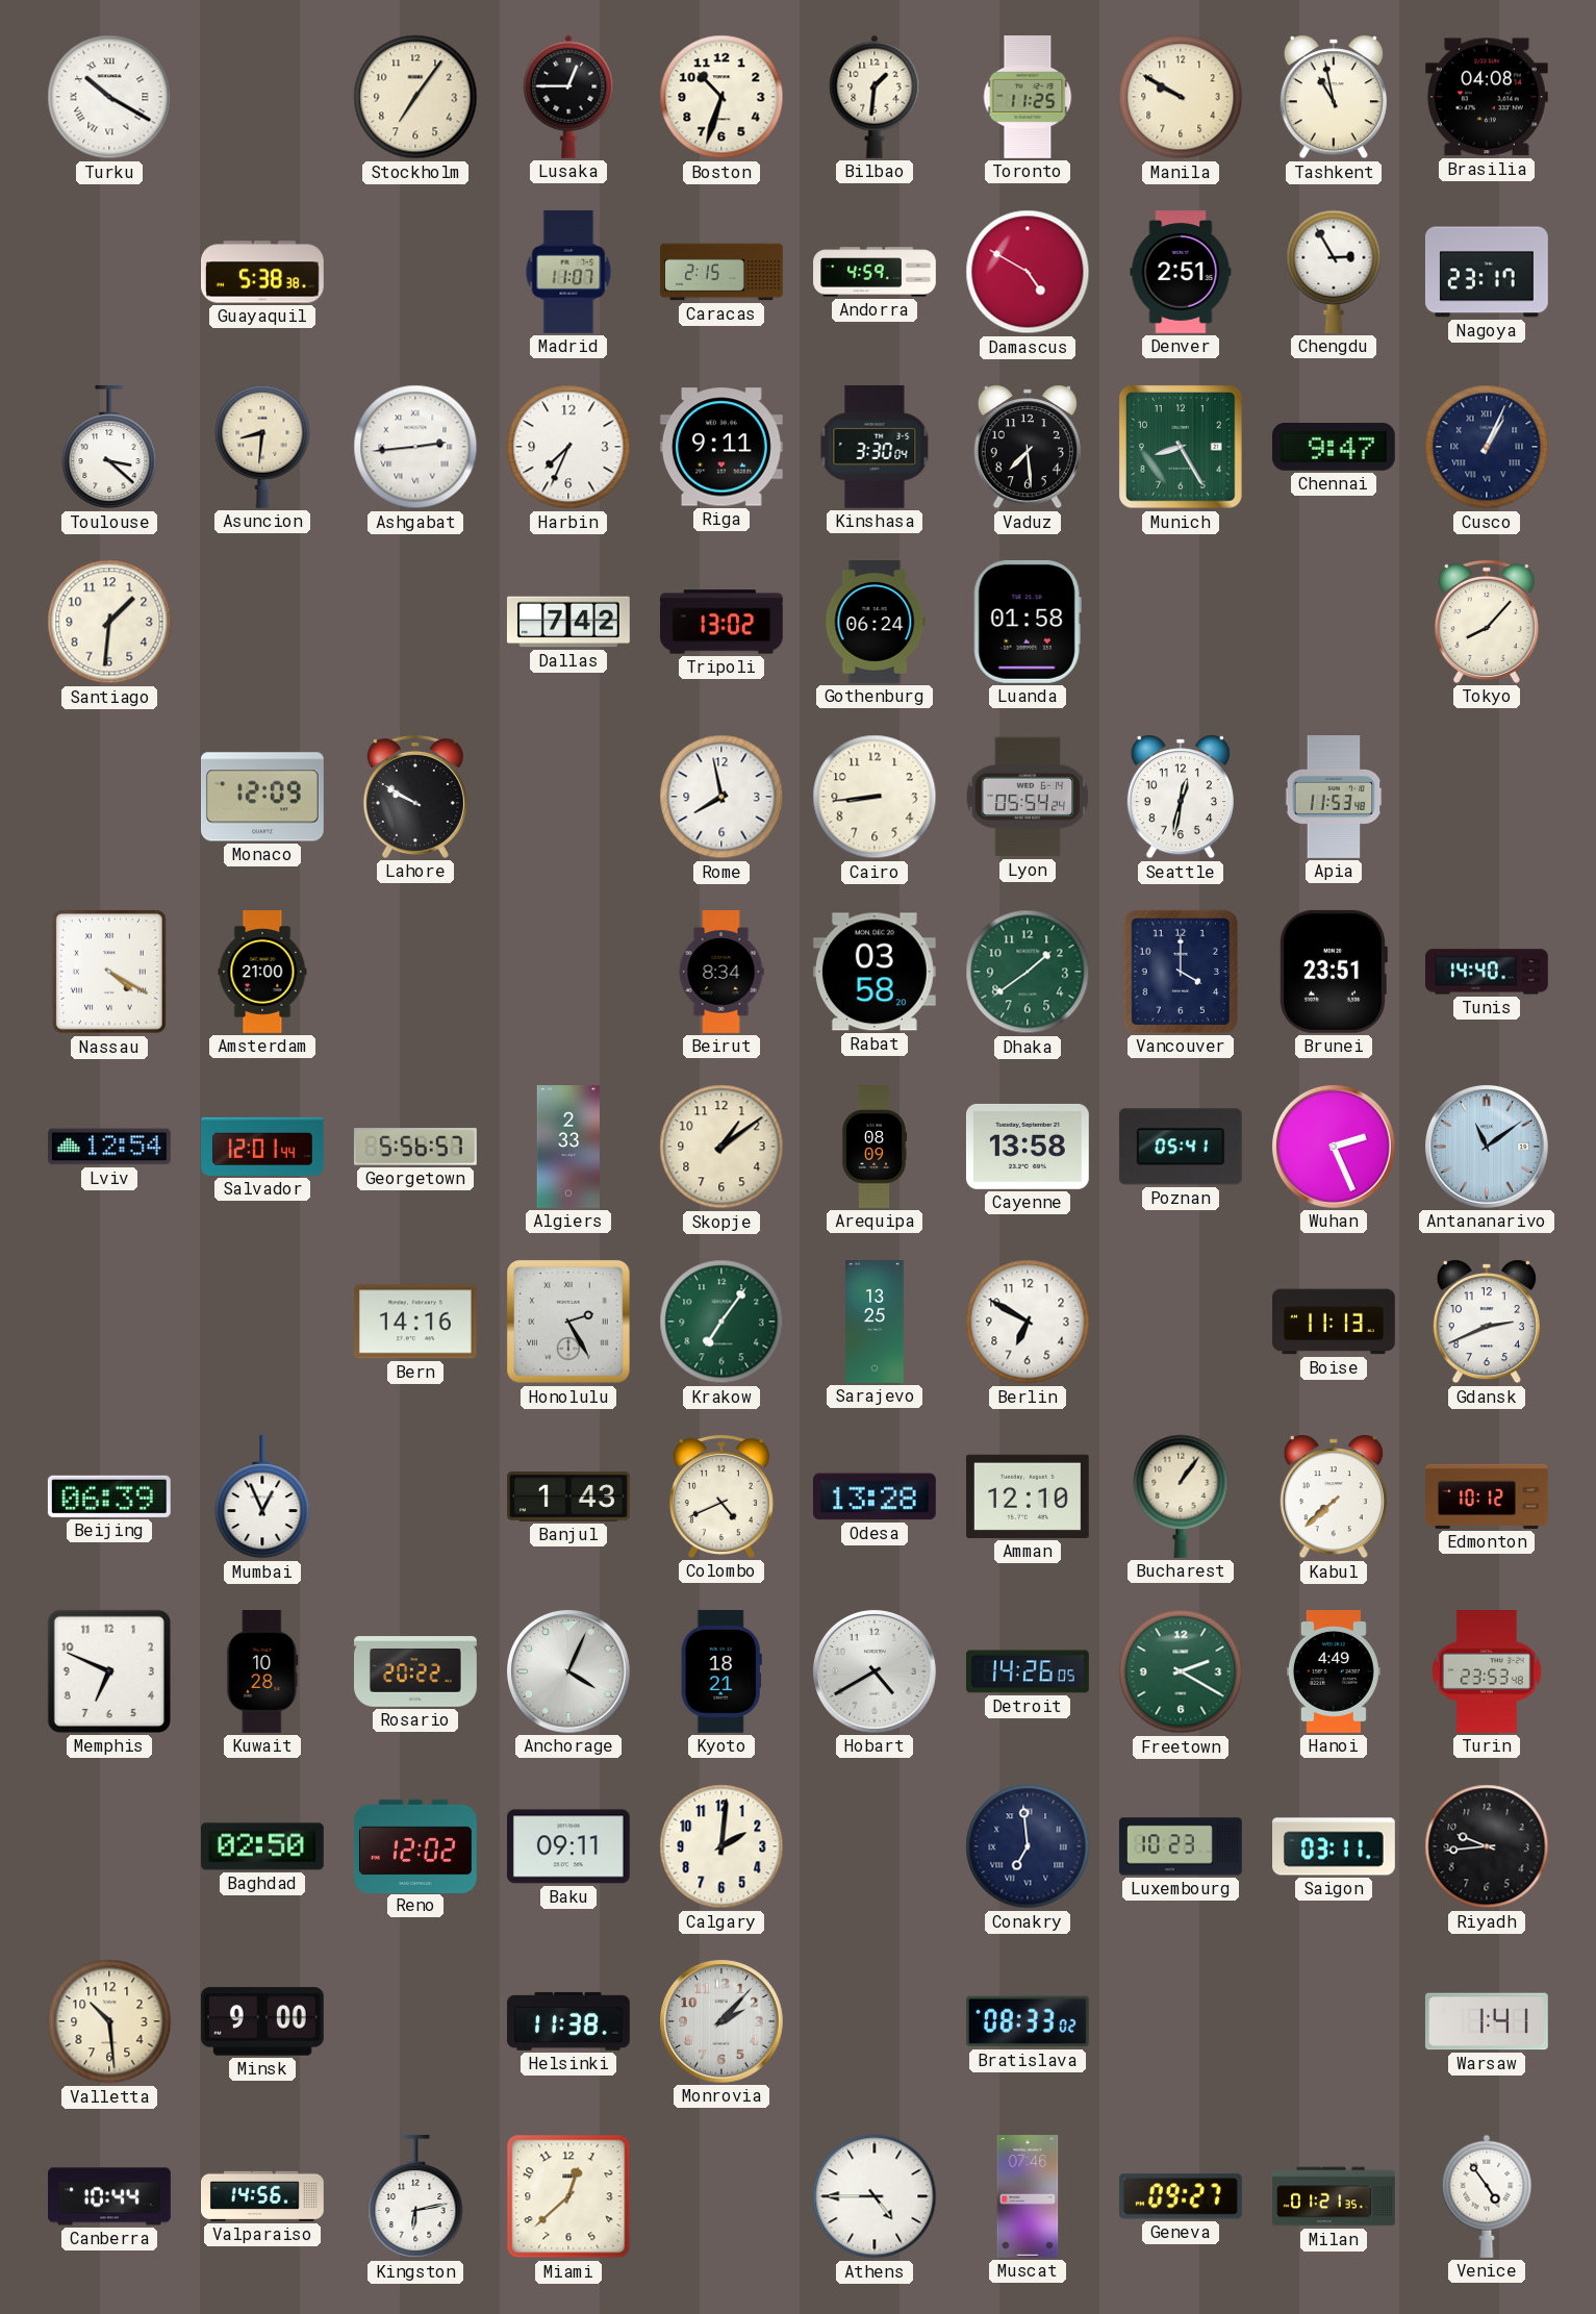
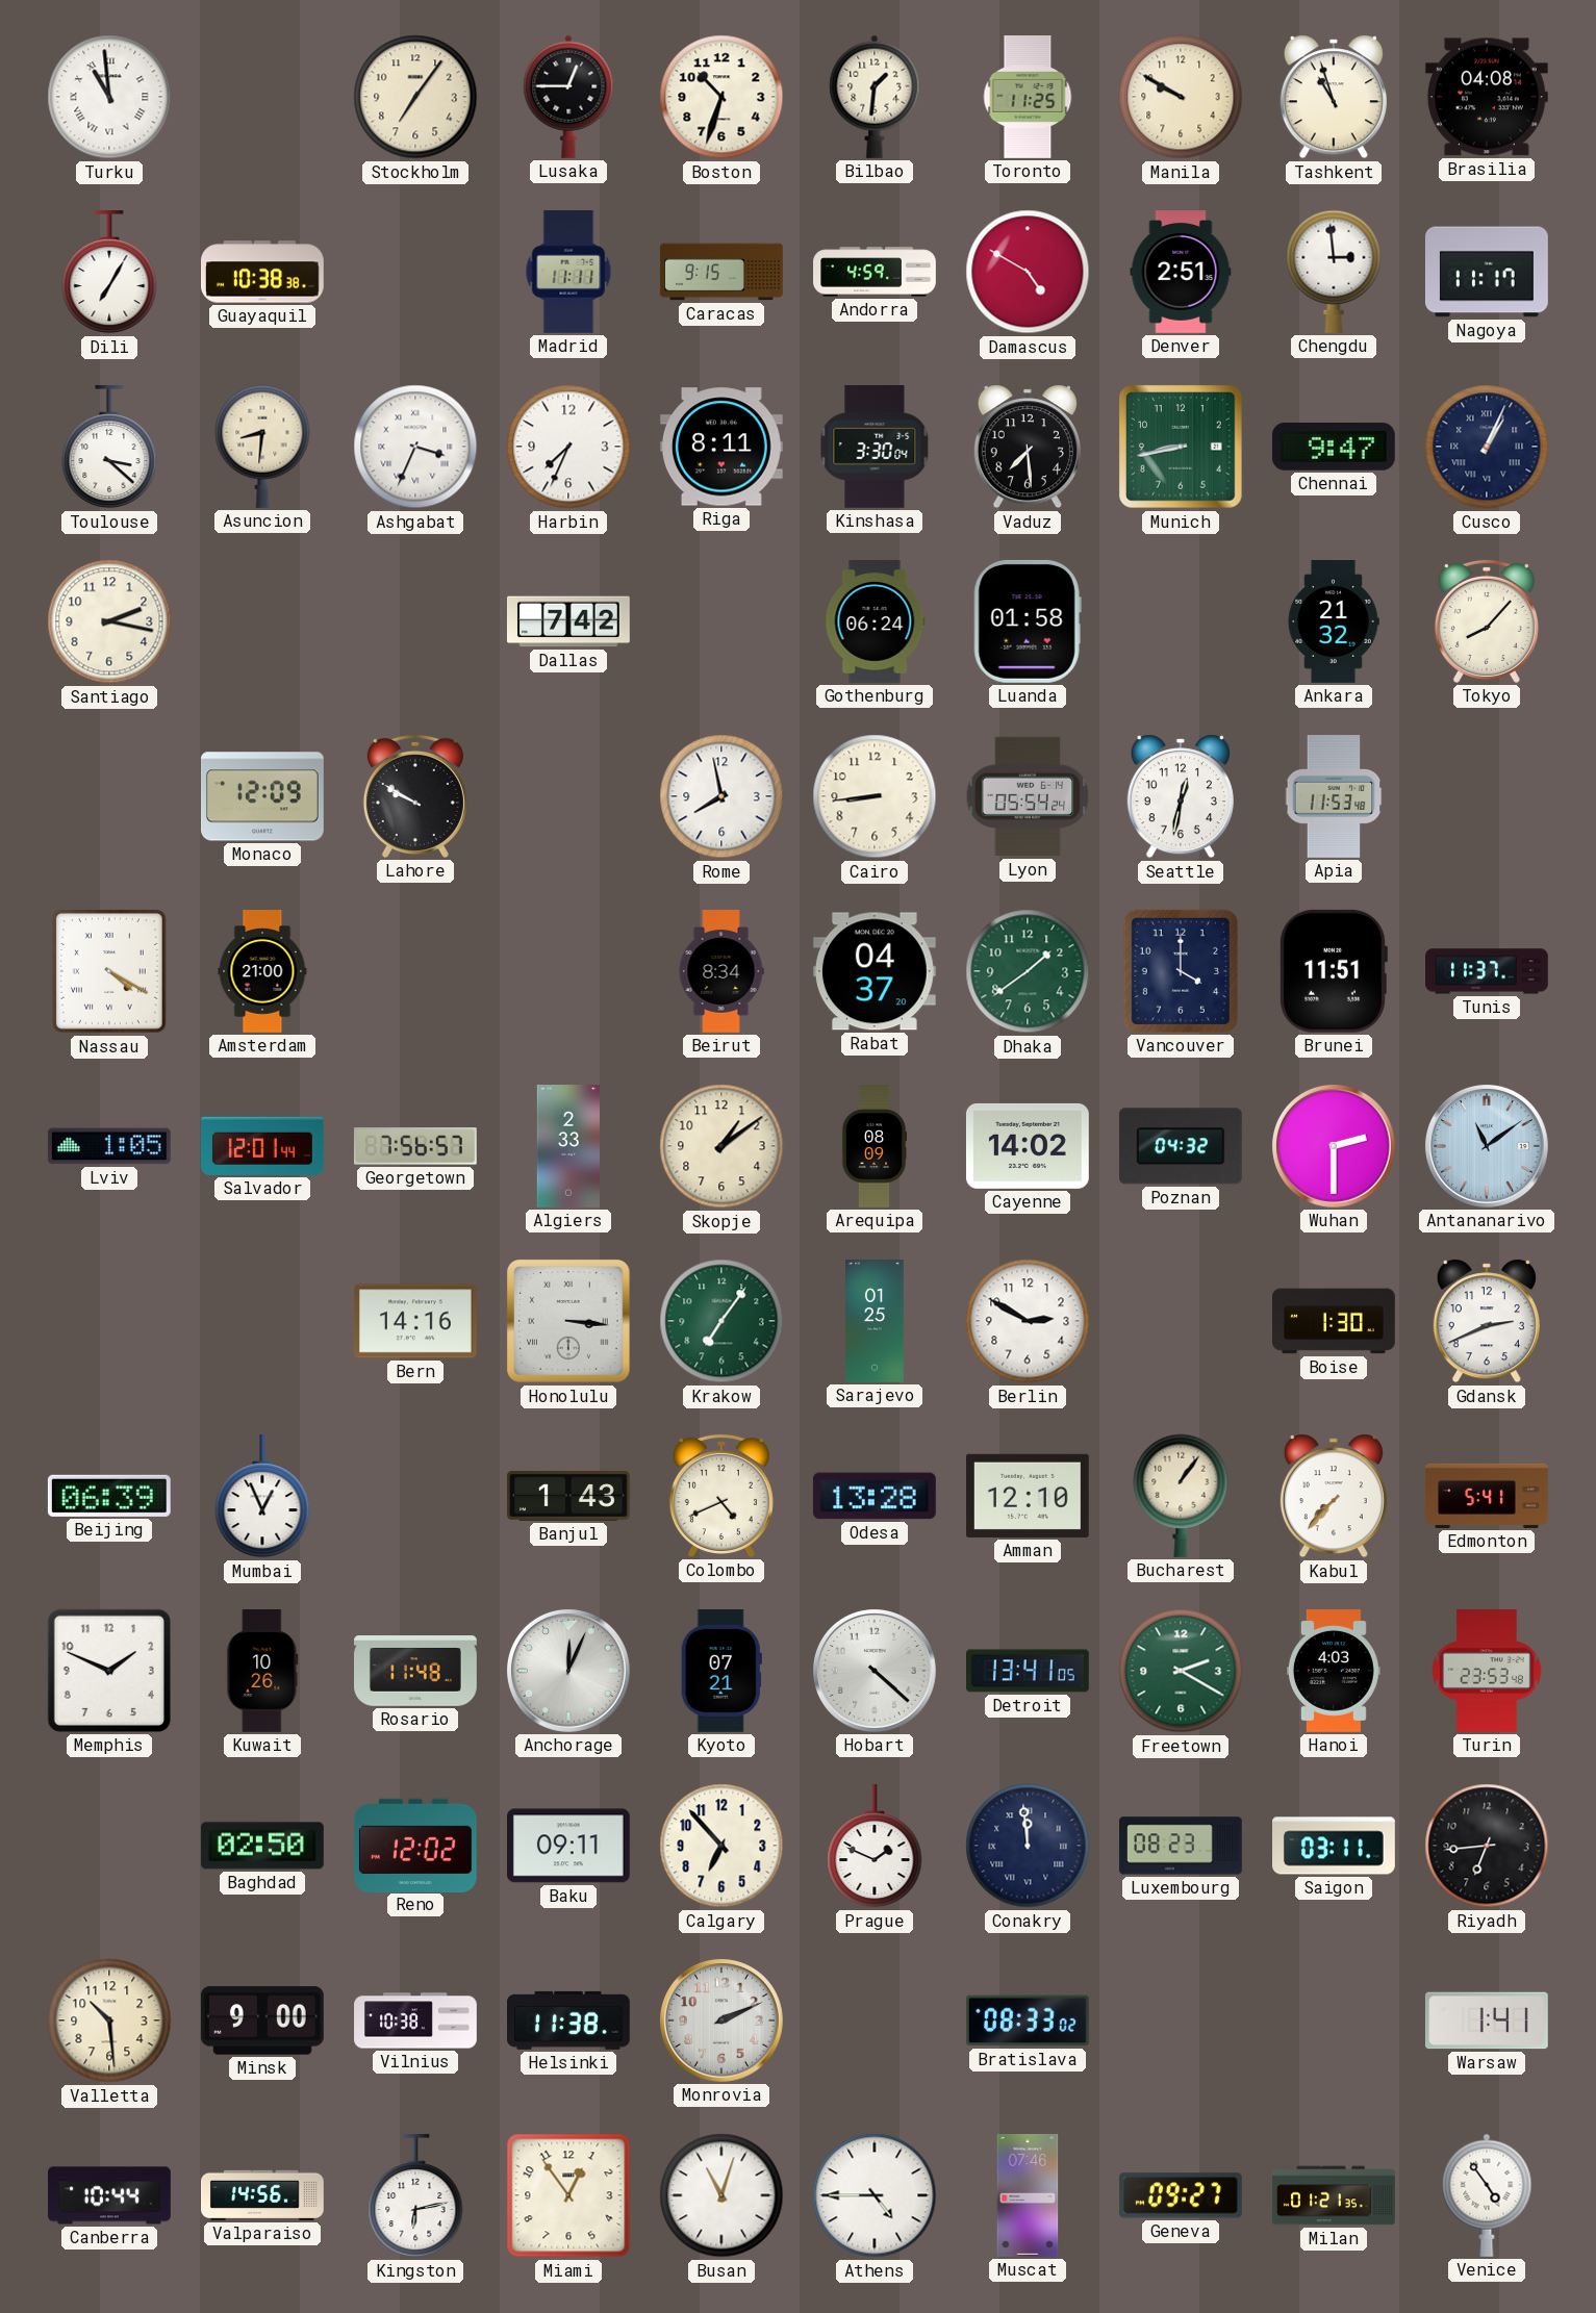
Turku: 10:20 -> 10:59
Tashkent: 10:58 -> 10:57
Dili: none -> 7:05
Guayaquil: 5:38 -> 10:38
Madrid: 11:07 -> 11:11
Caracas: 2:15 -> 9:15
Chengdu: 2:55 -> 2:59
Nagoya: 23:17 -> 11:17
Ashgabat: 2:44 -> 3:34
Riga: 9:11 -> 8:11
Munich: 8:25 -> 8:43
Santiago: 1:31 -> 2:17
Tripoli: 13:02 -> none
Ankara: none -> 21:32
Rabat: 03:58 -> 04:37
Brunei: 23:51 -> 11:51
Tunis: 14:40 -> 11:37
Lviv: 12:54 -> 1:05
Georgetown: 5:56 -> 7:56
Cayenne: 13:58 -> 14:02
Poznan: 05:41 -> 04:32
Wuhan: 2:26 -> 2:30
Honolulu: 2:25 -> 3:16
Sarajevo: 13:25 -> 01:25
Berlin: 6:50 -> 2:50
Boise: 11:13 -> 1:30
Kabul: 7:38 -> 7:37
Edmonton: 10:12 -> 5:41
Memphis: 6:49 -> 1:49
Kuwait: 10:28 -> 10:26
Rosario: 20:22 -> 11:48
Anchorage: 4:04 -> 12:04
Kyoto: 18:21 -> 07:21
Hobart: 4:40 -> 4:22
Detroit: 14:26 -> 13:41
Hanoi: 4:49 -> 4:03
Calgary: 2:01 -> 6:53
Prague: none -> 1:49
Conakry: 6:59 -> 11:59
Luxembourg: 10:23 -> 08:23
Riyadh: 9:44 -> 6:44
Vilnius: none -> 10:38
Monrovia: 2:07 -> 2:11
Miami: 12:38 -> 12:54
Busan: none -> 11:03
